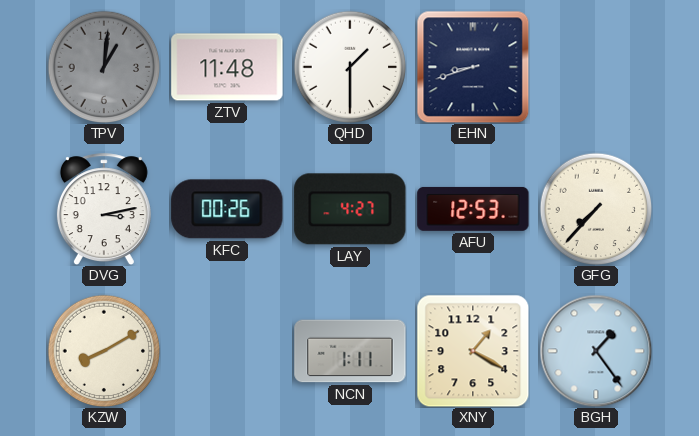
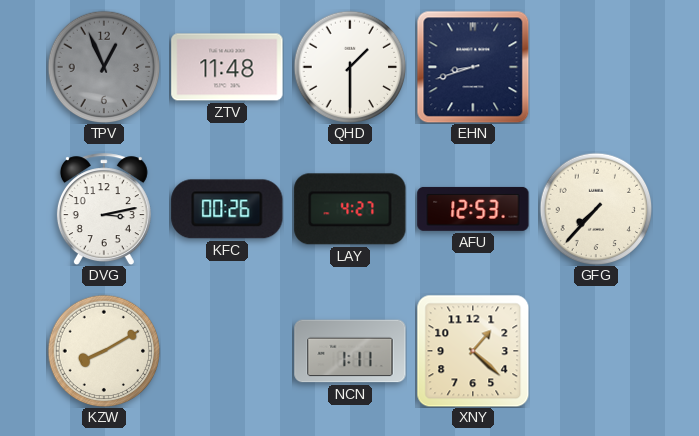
TPV: 1:01 -> 12:56
XNY: 1:20 -> 1:22
BGH: 1:24 -> none
